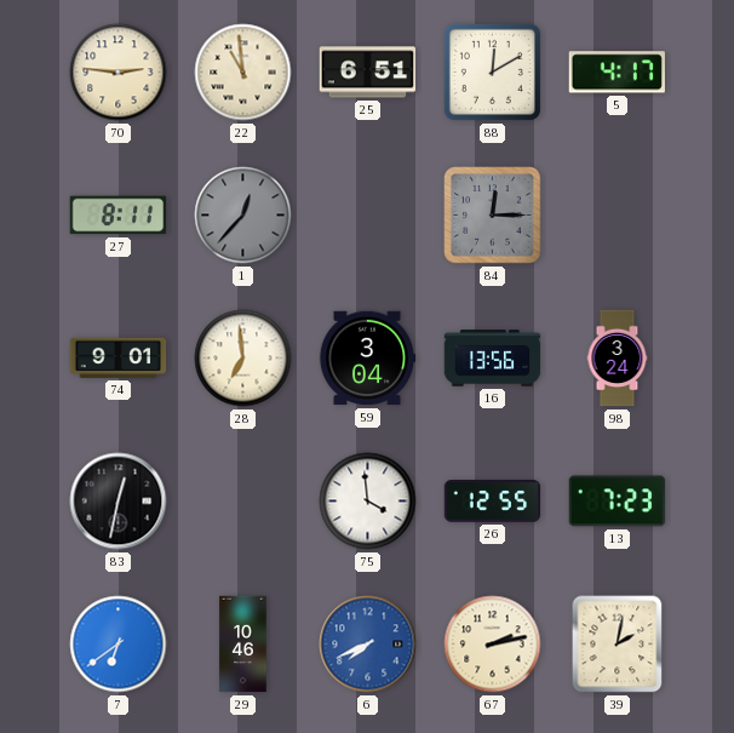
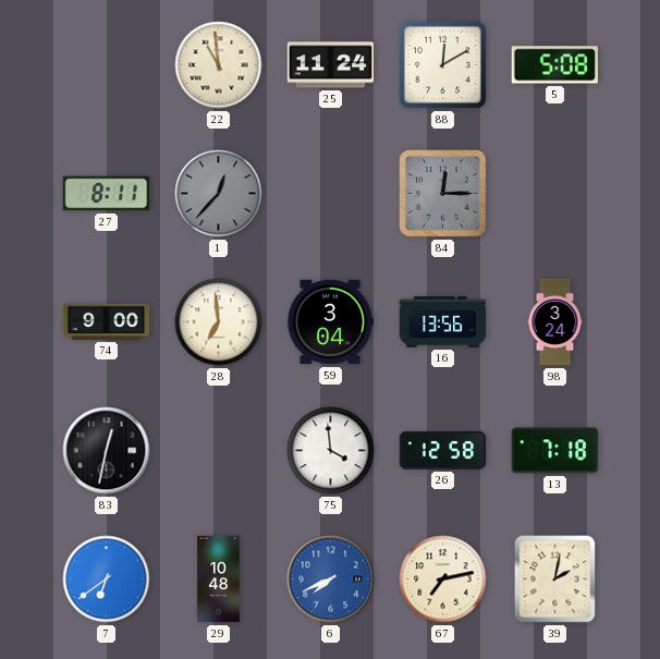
70: 2:46 -> none
25: 6:51 -> 11:24
5: 4:17 -> 5:08
74: 9:01 -> 9:00
26: 12:55 -> 12:58
13: 7:23 -> 7:18
29: 10:46 -> 10:48
67: 2:13 -> 7:13
